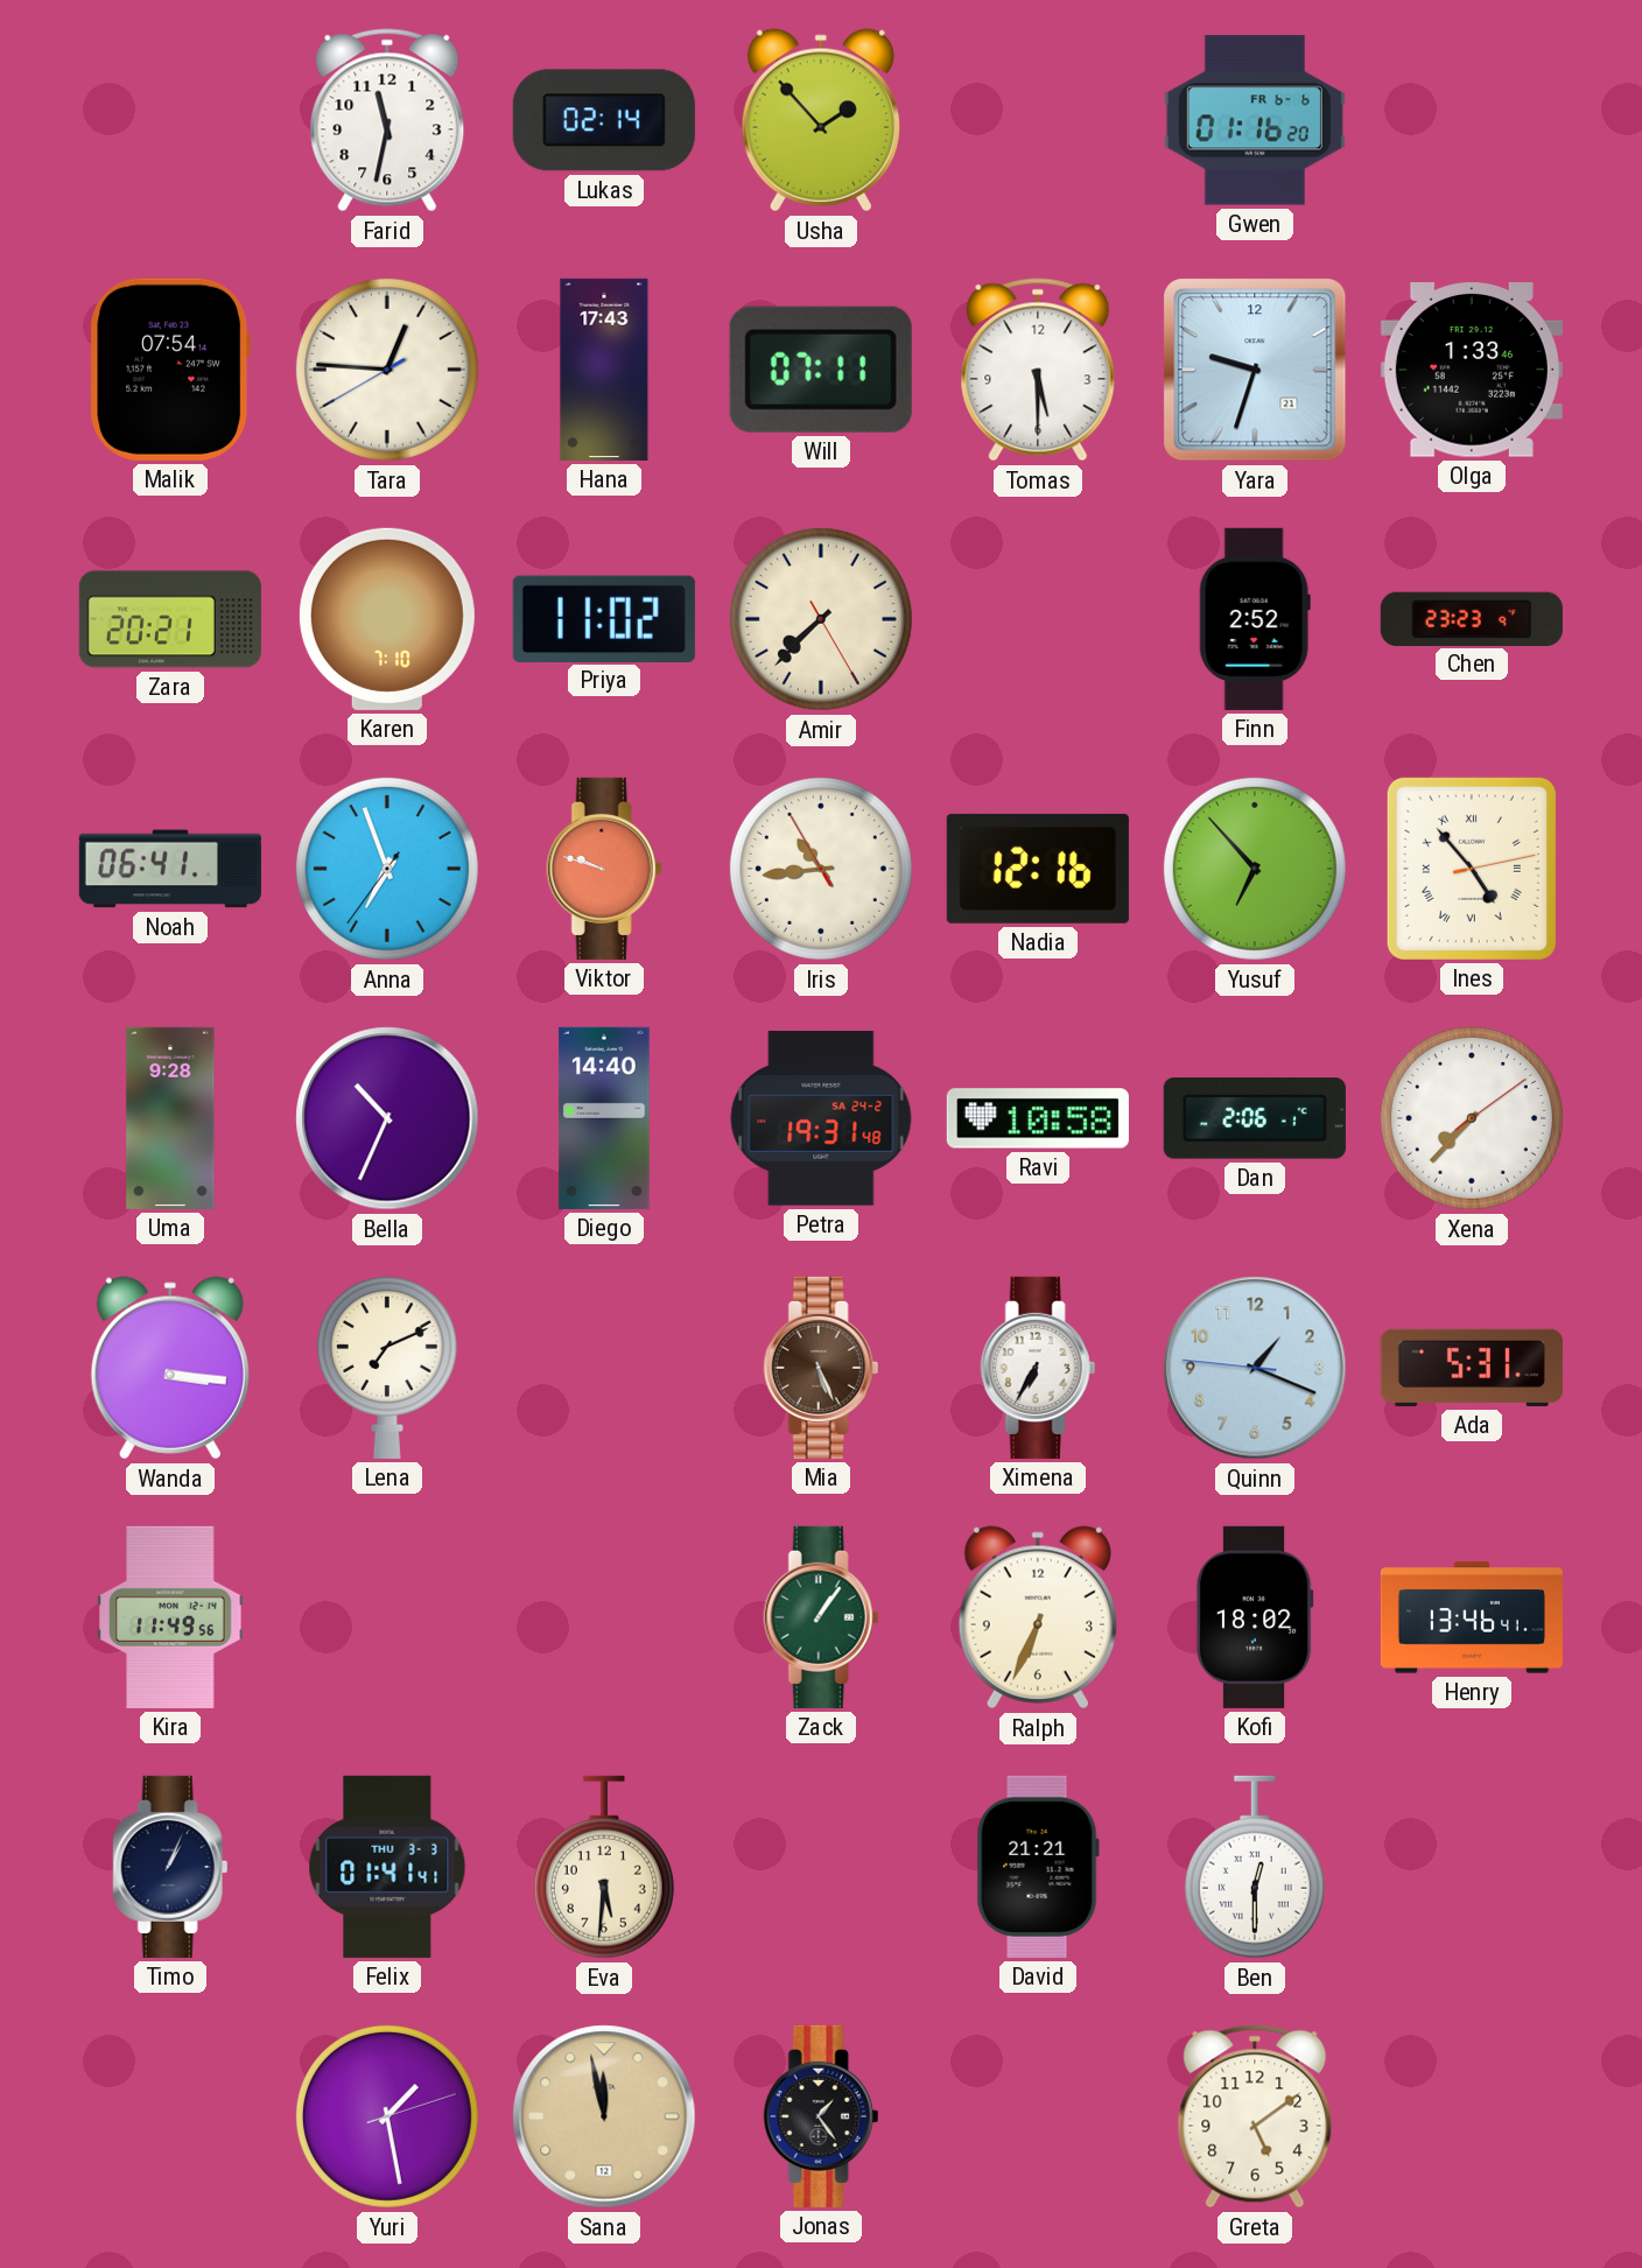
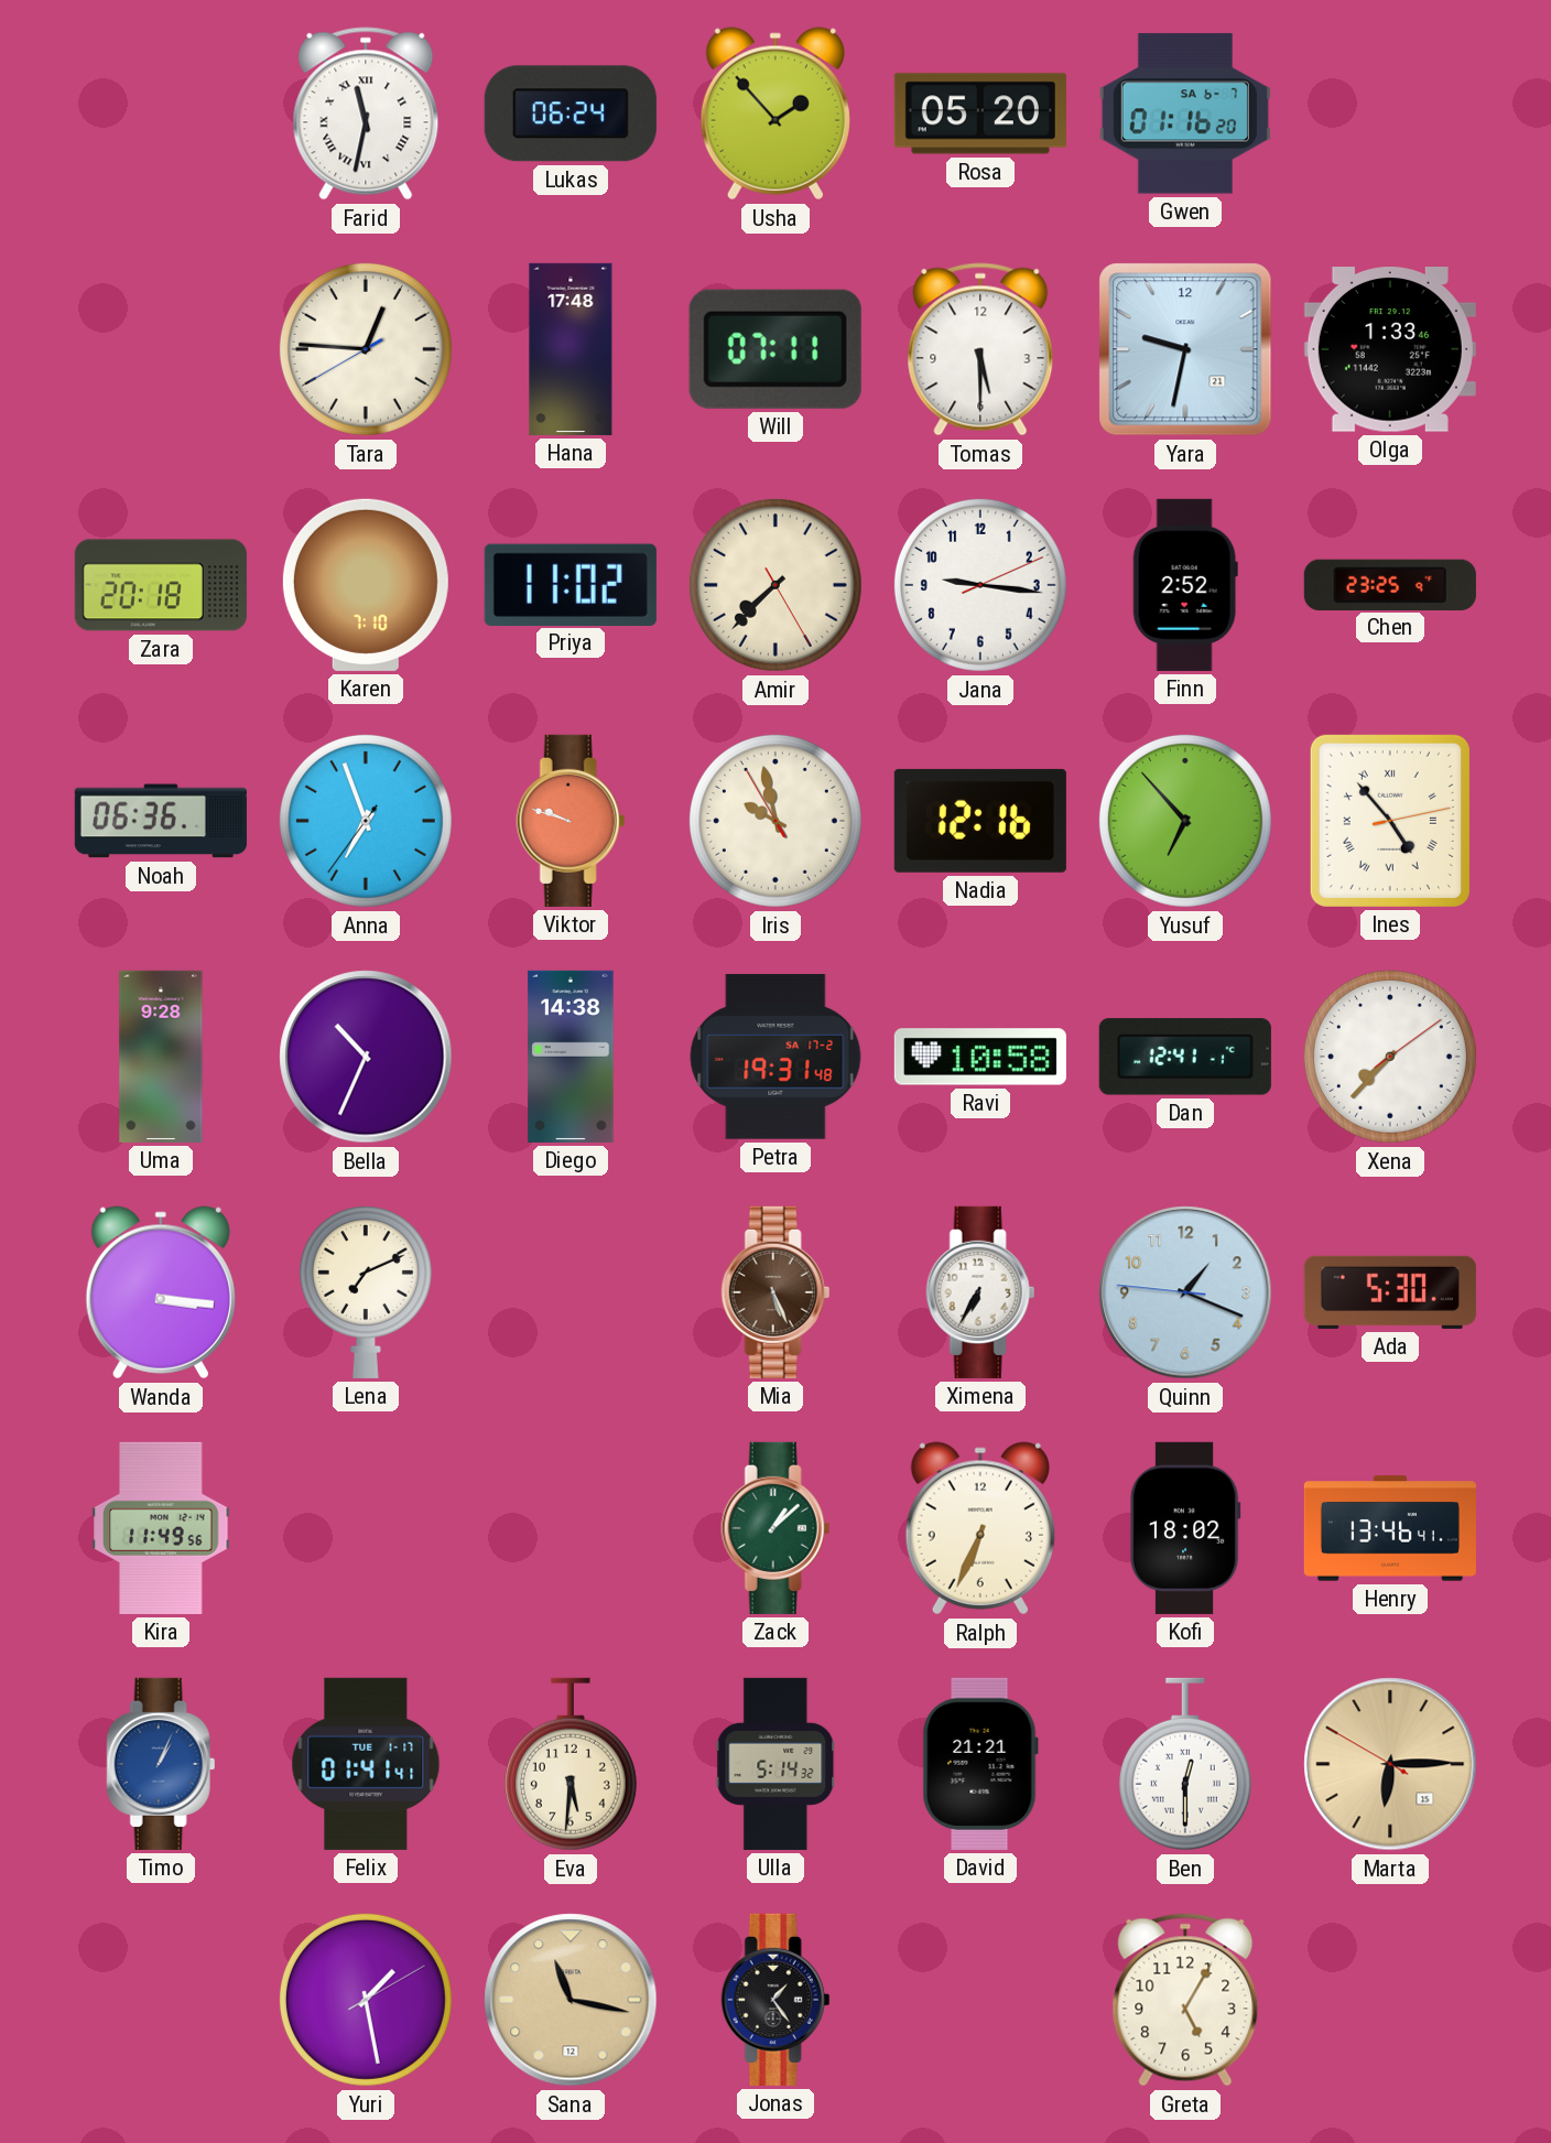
Farid numerals: Arabic -> Roman
Lukas: 02:14 -> 06:24
Rosa: none -> 05:20
Gwen date: FR 6-6 -> SA 6-7
Malik: 07:54 -> none
Hana: 17:43 -> 17:48
Yara: 9:33 -> 9:32
Zara: 20:21 -> 20:18
Jana: none -> 9:16
Chen: 23:23 -> 23:25
Noah: 06:41 -> 06:36
Iris: 10:43 -> 9:57
Diego: 14:40 -> 14:38
Petra date: SA 24-2 -> SA 17-2
Dan: 2:06 -> 12:41
Ada: 5:31 -> 5:30
Zack: 1:06 -> 1:08
Timo dial: navy -> blue
Felix date: THU 3-3 -> TUE 1-17
Ulla: none -> 5:14
Marta: none -> 6:14
Yuri: 1:28:12 -> 1:28:10
Sana: 11:58 -> 11:17
Greta: 5:09 -> 5:05
